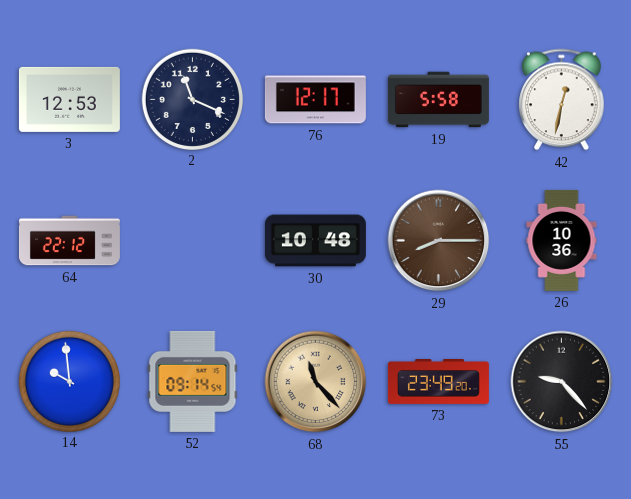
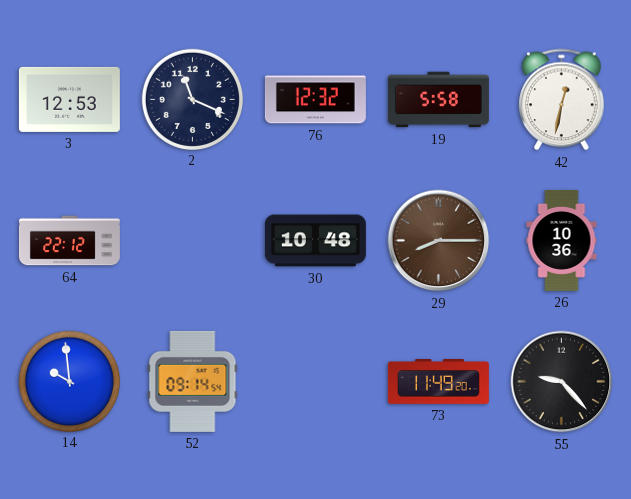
76: 12:17 -> 12:32
68: 11:23 -> none
73: 23:49 -> 11:49
